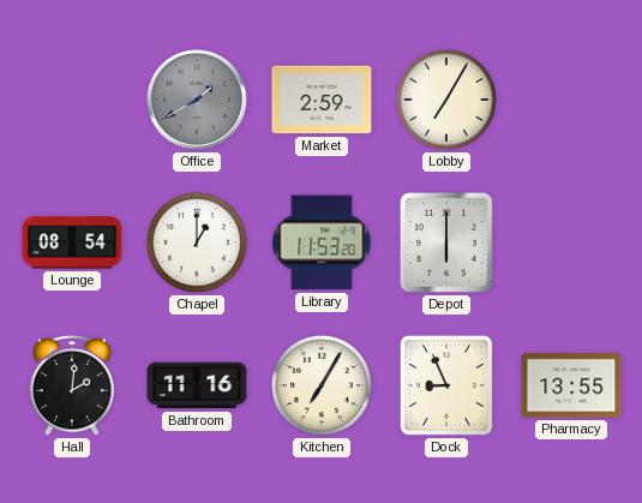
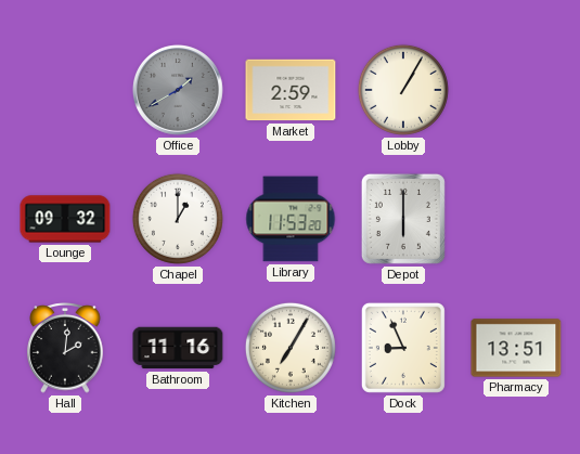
Lobby: 7:05 -> 1:05
Lounge: 08:54 -> 09:32
Pharmacy: 13:55 -> 13:51
